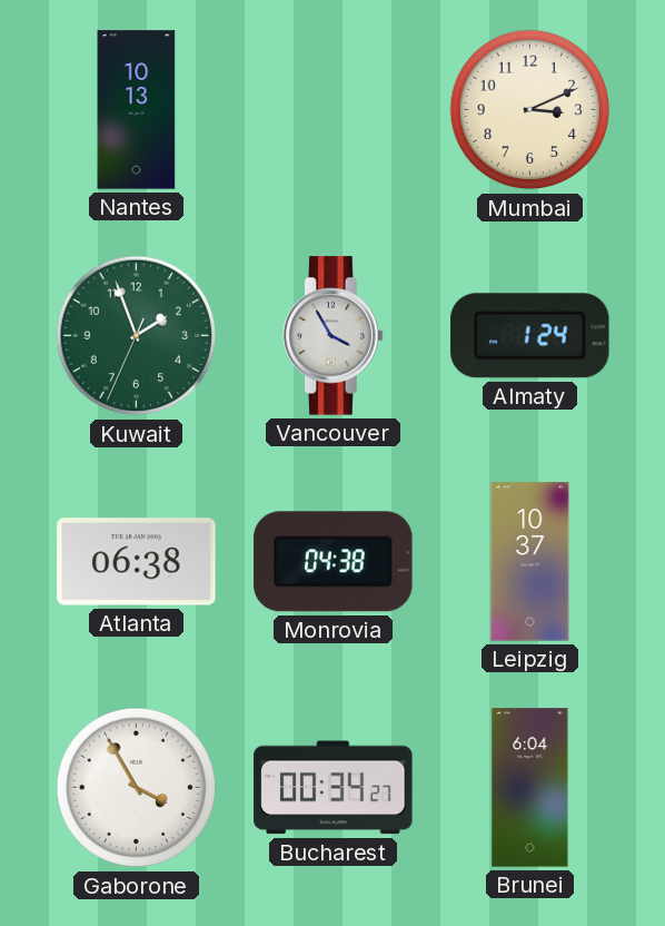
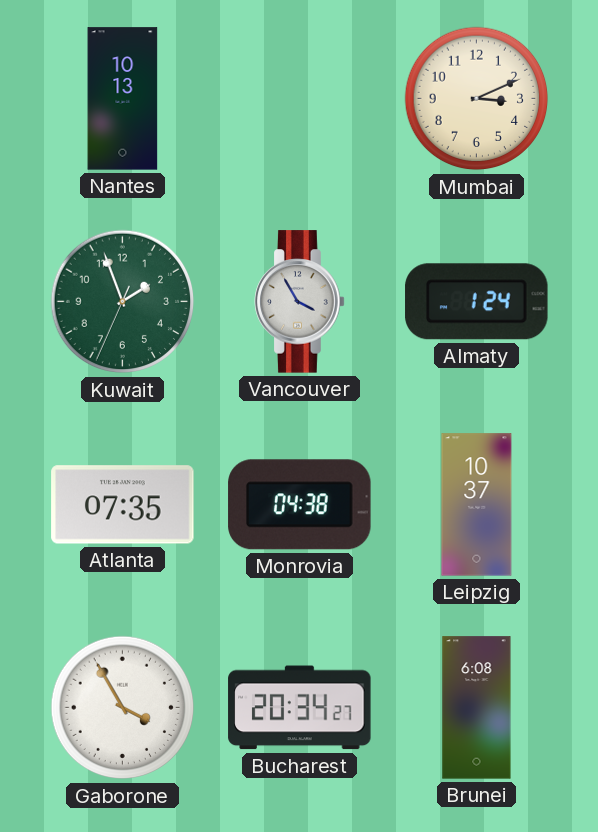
Atlanta: 06:38 -> 07:35
Bucharest: 00:34 -> 20:34
Brunei: 6:04 -> 6:08
